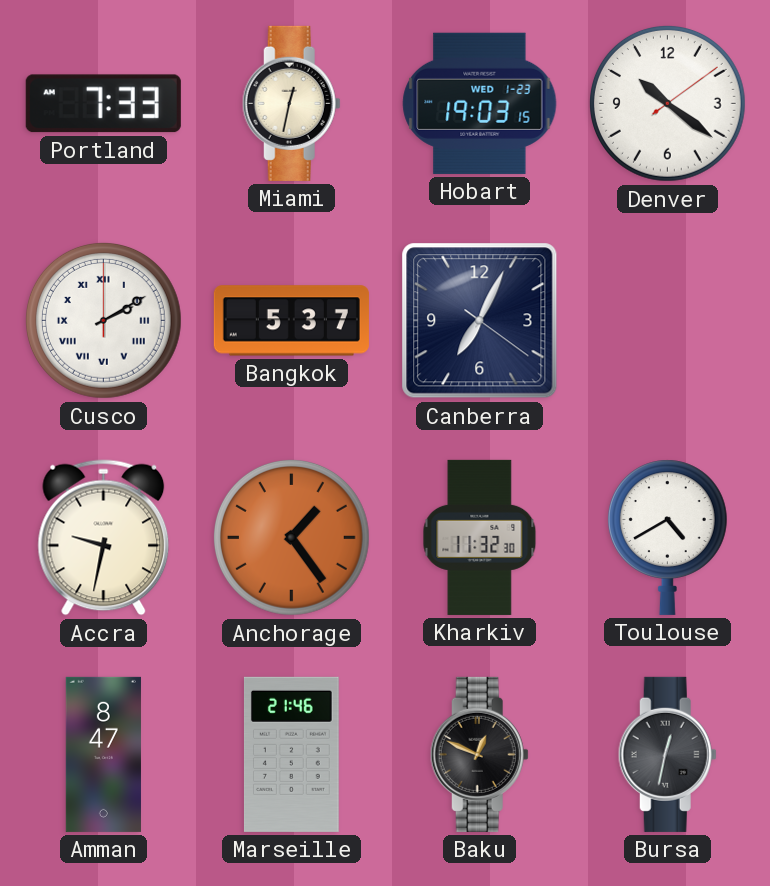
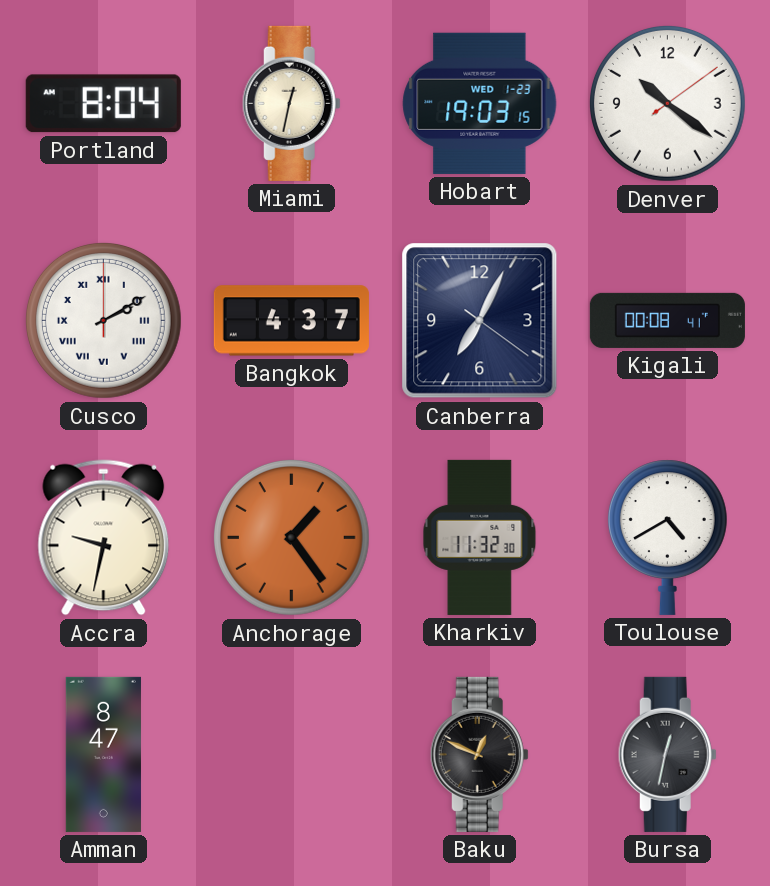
Portland: 7:33 -> 8:04
Bangkok: 5:37 -> 4:37
Kigali: none -> 00:08
Marseille: 21:46 -> none
